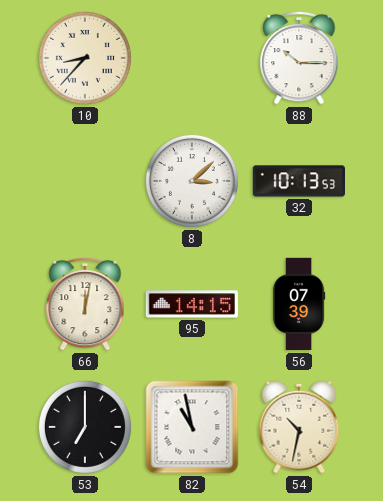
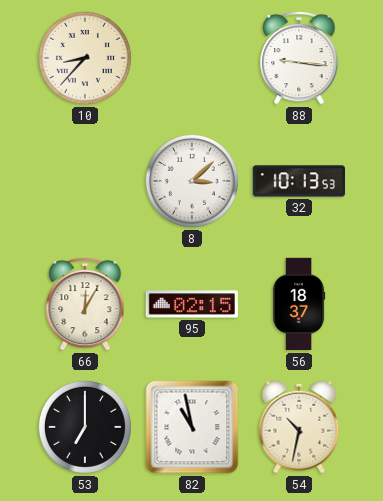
88: 10:15 -> 9:16
66: 12:02 -> 12:05
95: 14:15 -> 02:15
56: 07:39 -> 18:37
